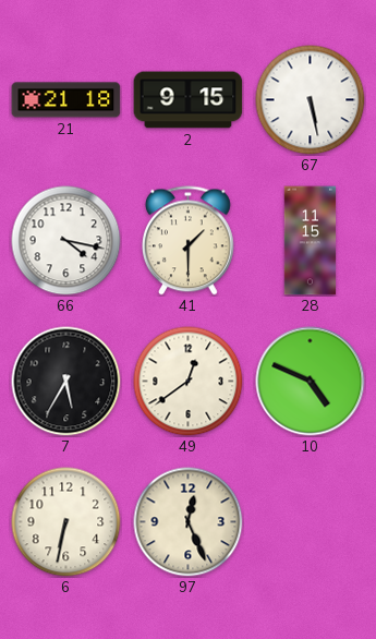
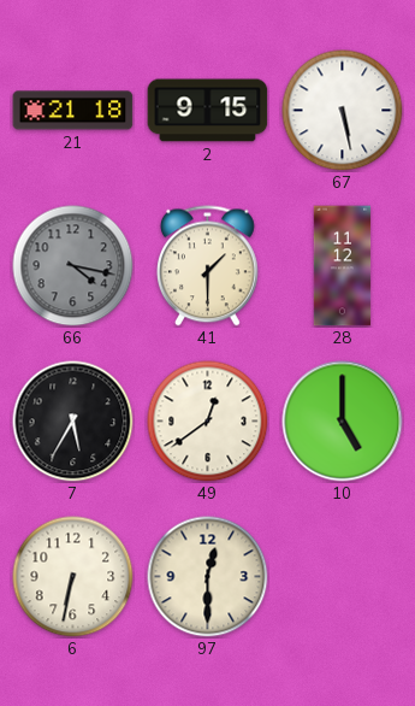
66 dial: white -> grey
28: 11:15 -> 11:12
10: 4:49 -> 5:00
97: 12:26 -> 12:30
